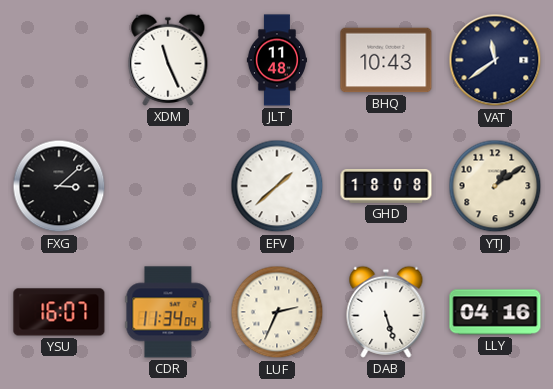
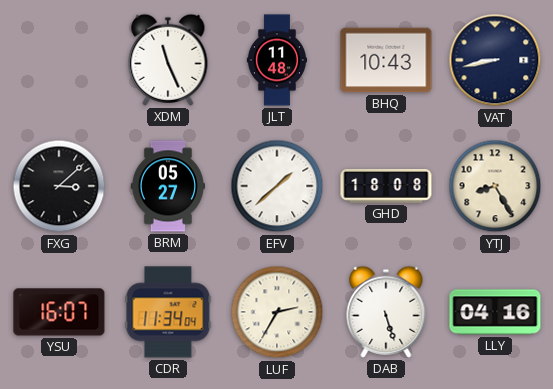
VAT: 11:39 -> 8:43
BRM: none -> 05:27
YTJ: 1:09 -> 8:25
LUF: 2:34 -> 2:35
